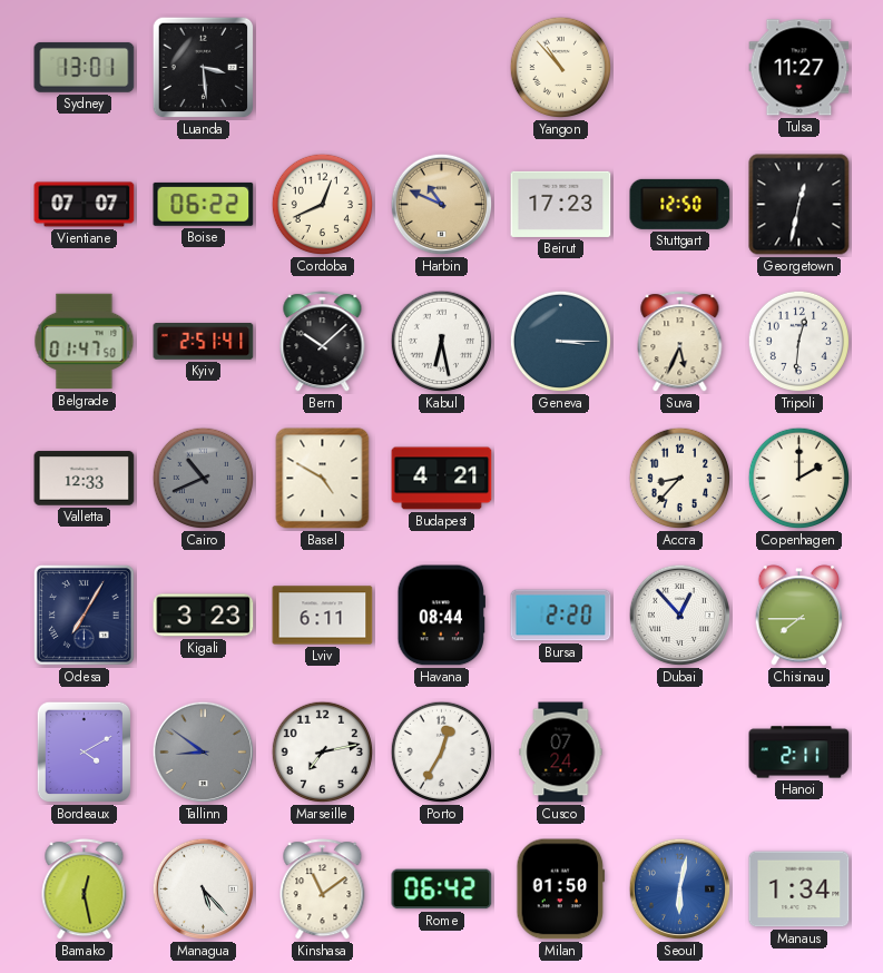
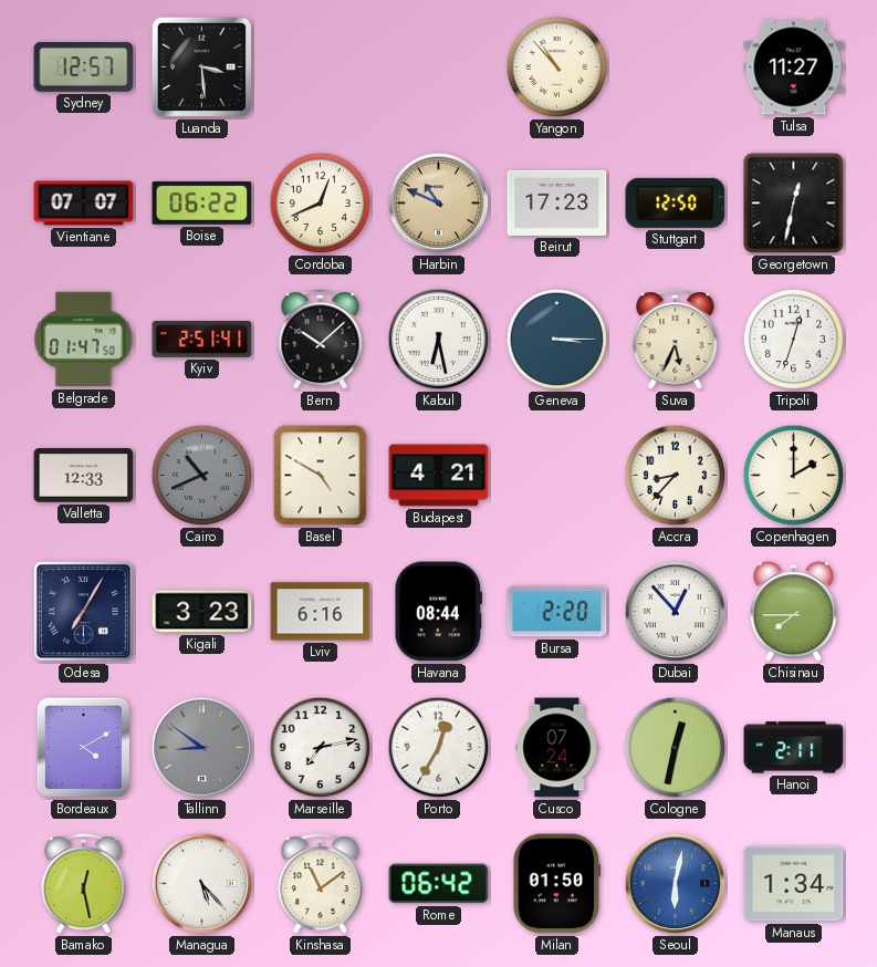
Sydney: 13:01 -> 12:57
Tripoli: 12:31 -> 12:33
Lviv: 6:11 -> 6:16
Cologne: none -> 12:32
